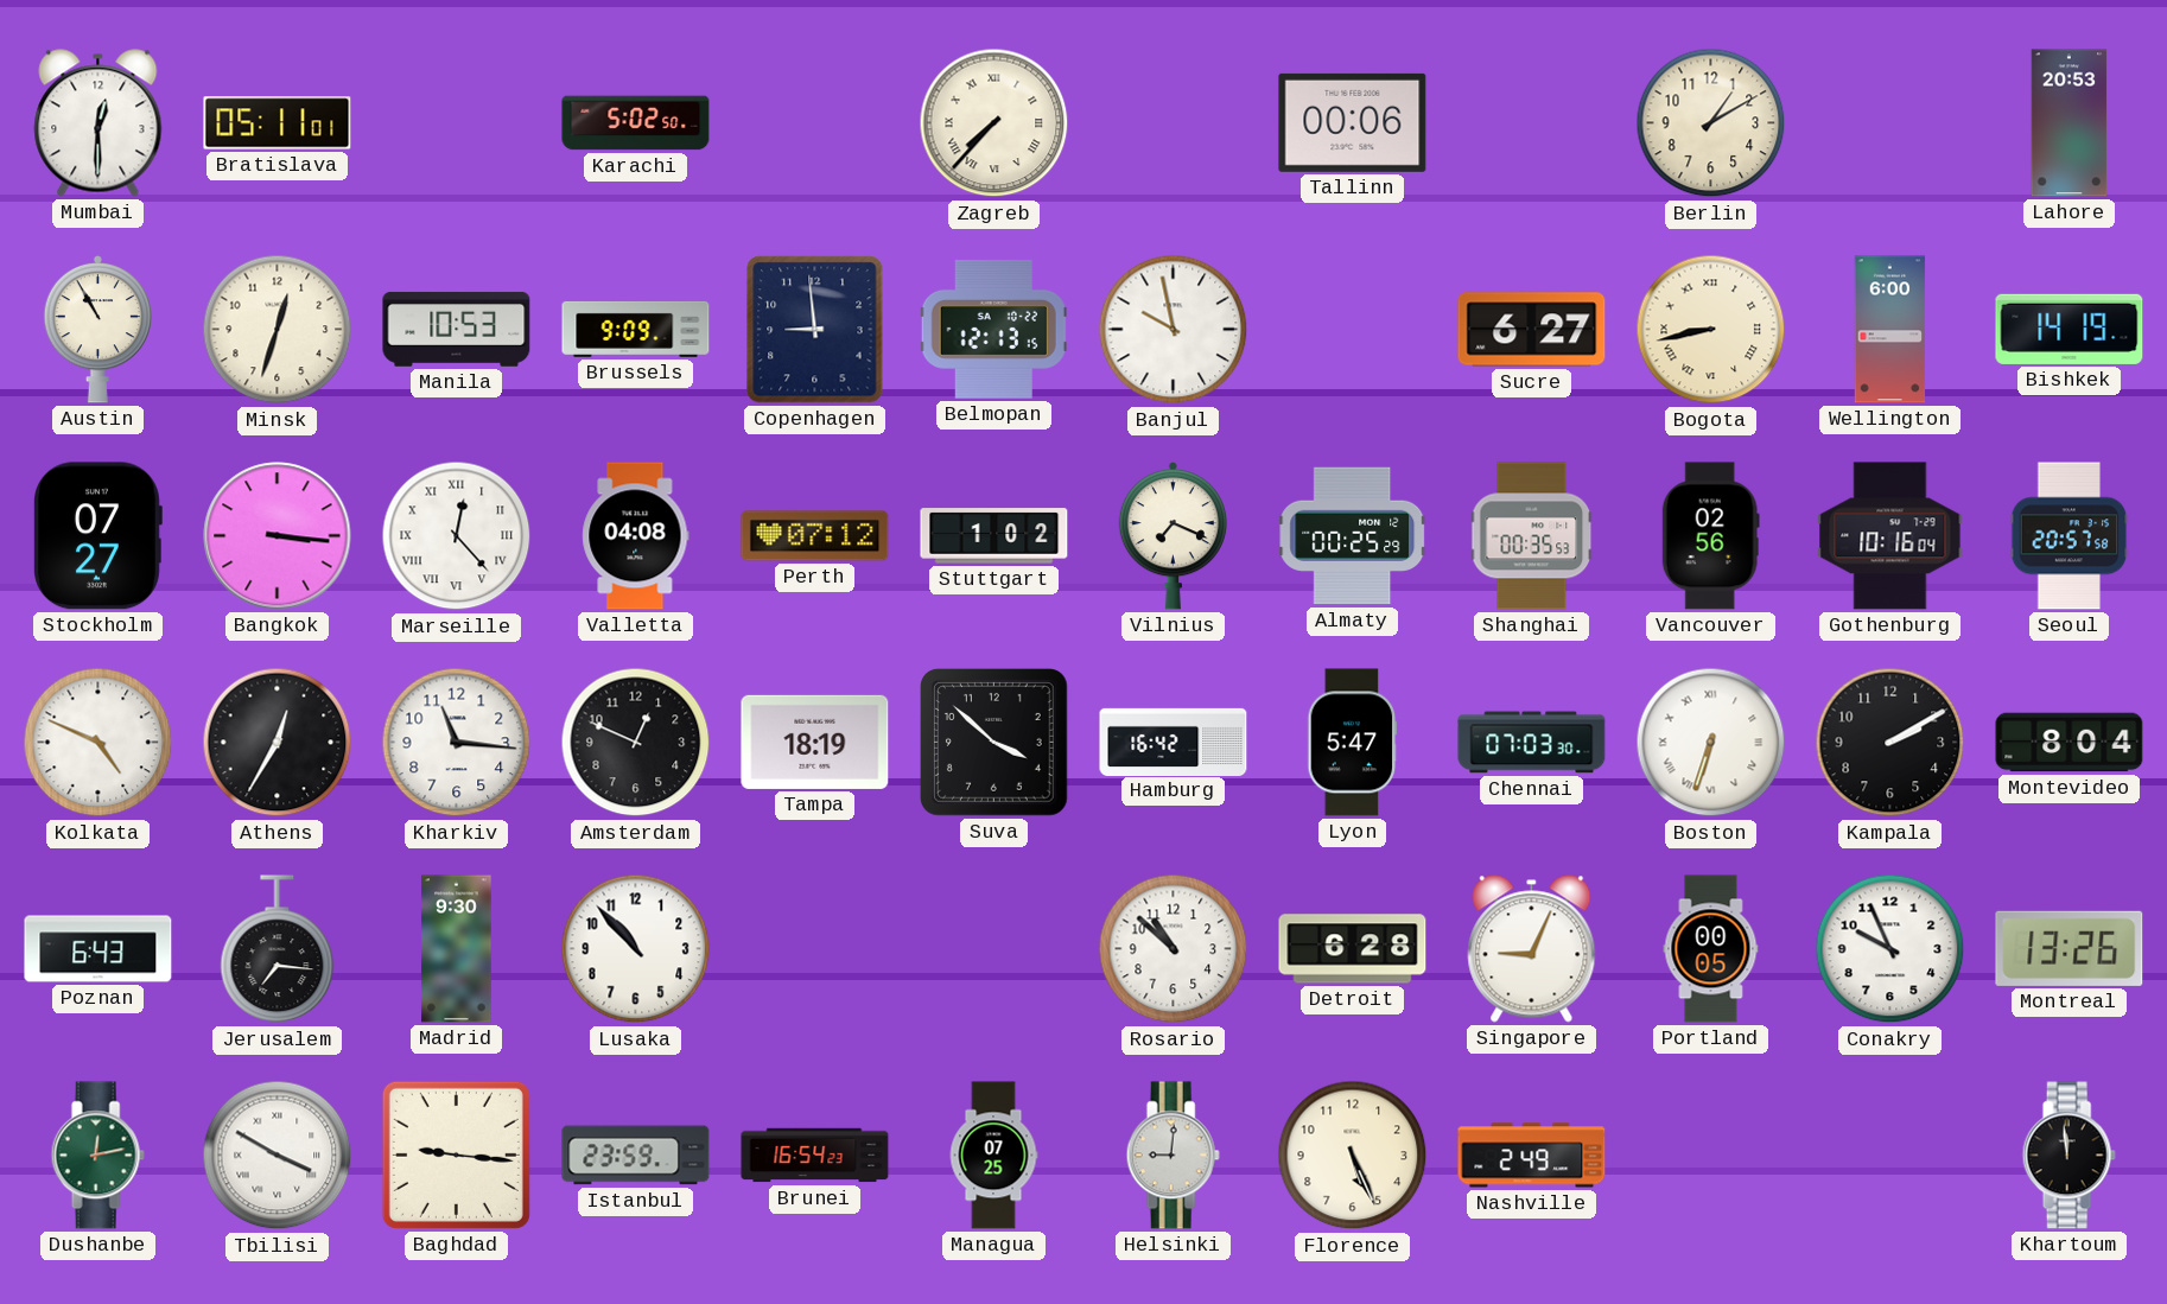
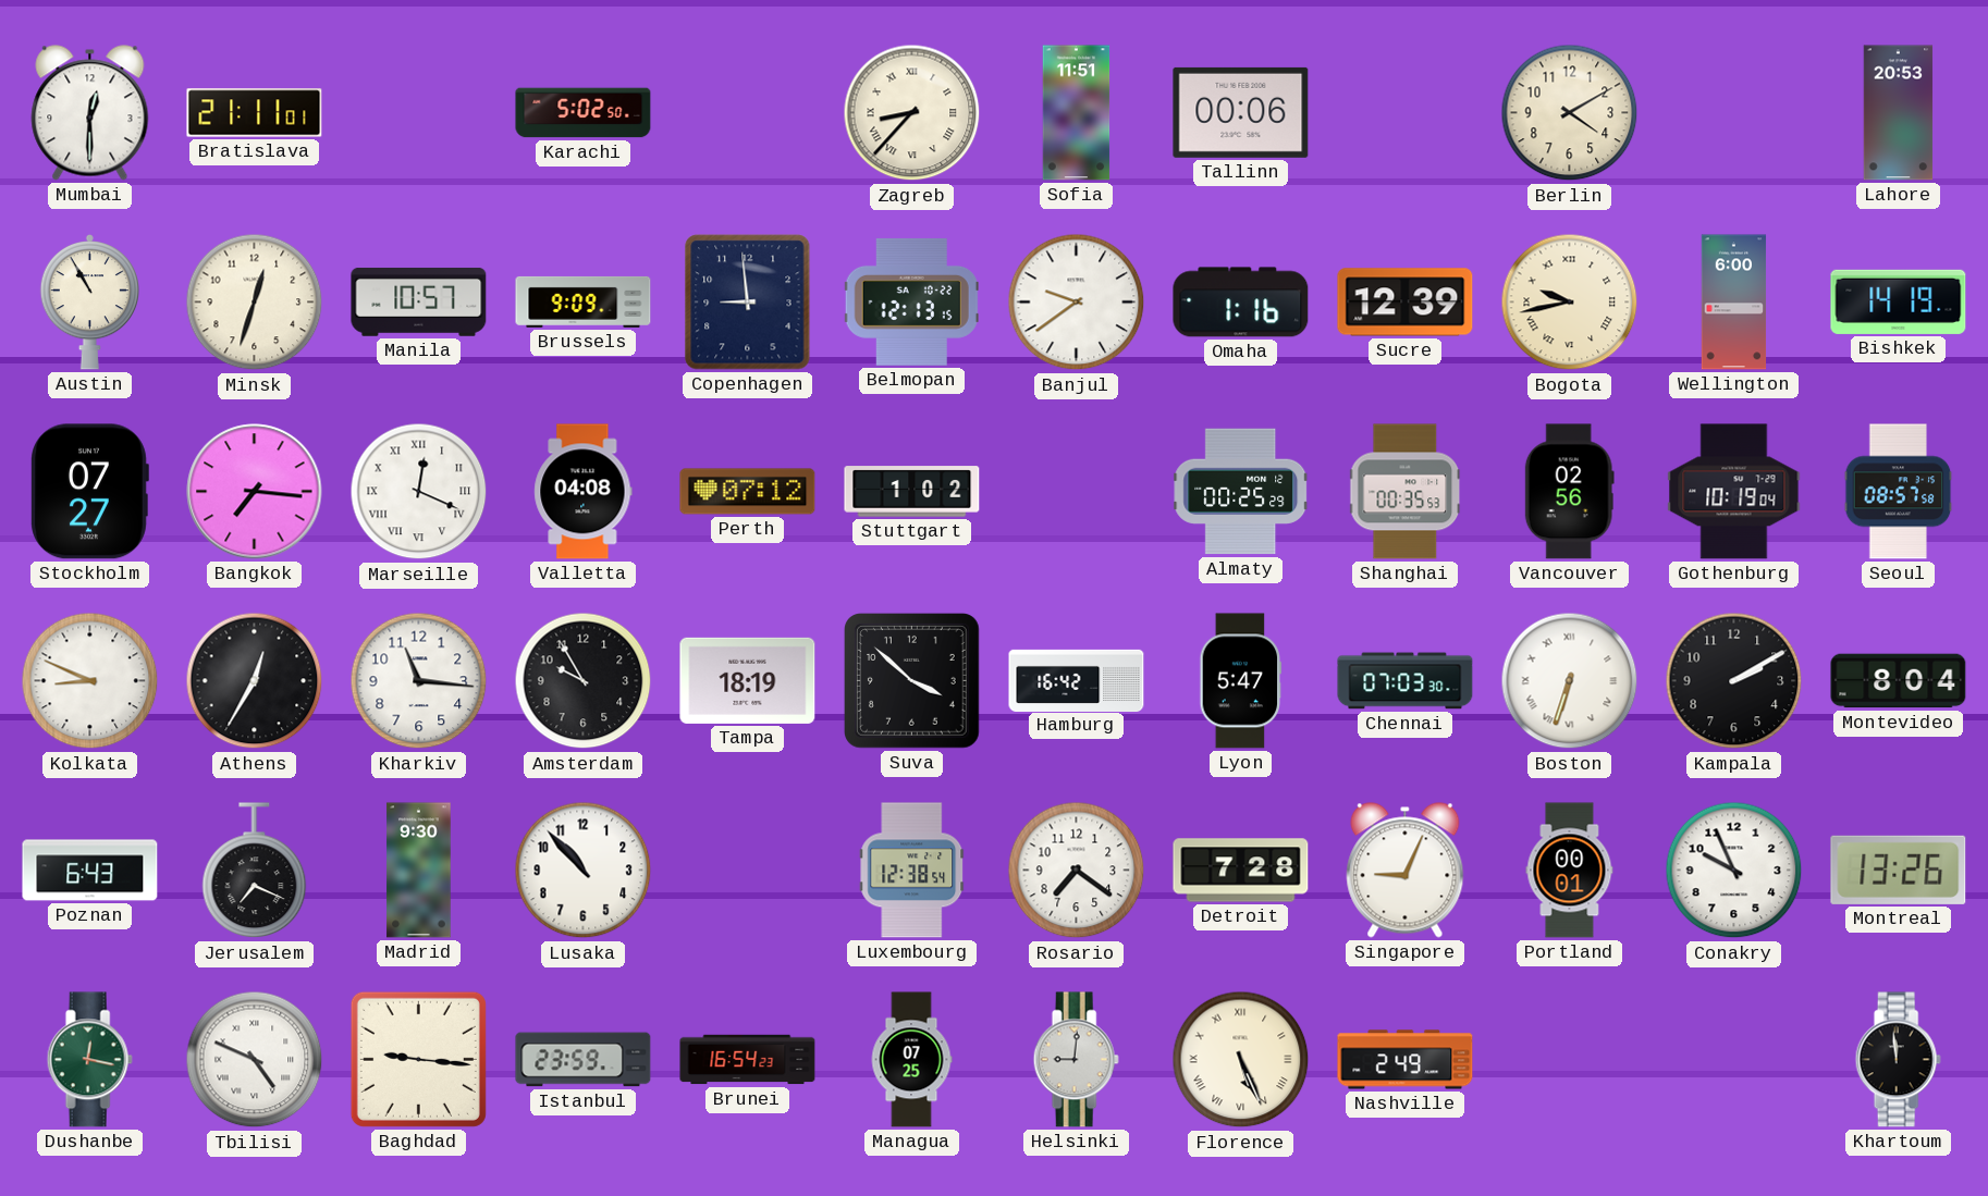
Bratislava: 05:11 -> 21:11
Zagreb: 7:37 -> 8:37
Sofia: none -> 11:51
Berlin: 1:10 -> 4:10
Manila: 10:53 -> 10:57
Banjul: 9:58 -> 9:39
Omaha: none -> 1:16
Sucre: 6:27 -> 12:39
Bogota: 8:43 -> 9:43
Bangkok: 3:16 -> 7:16
Marseille: 12:23 -> 12:19
Vilnius: 7:19 -> none
Gothenburg: 10:16 -> 10:19
Seoul: 20:57 -> 08:57
Kolkata: 4:49 -> 8:49
Amsterdam: 12:49 -> 9:55
Jerusalem: 7:16 -> 7:19
Luxembourg: none -> 12:38
Rosario: 10:52 -> 7:21
Detroit: 6:28 -> 7:28
Portland: 00:05 -> 00:01
Dushanbe: 12:13 -> 12:17
Tbilisi: 3:50 -> 4:49
Florence numerals: Arabic -> Roman
